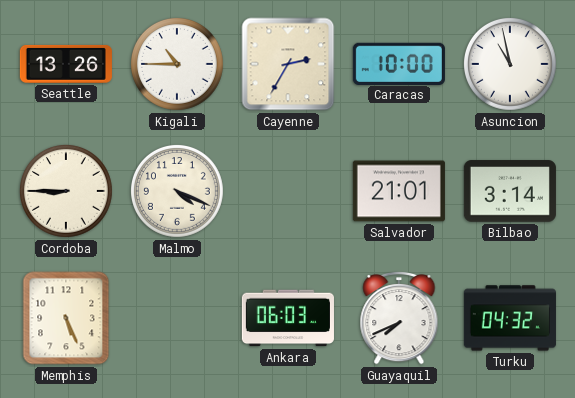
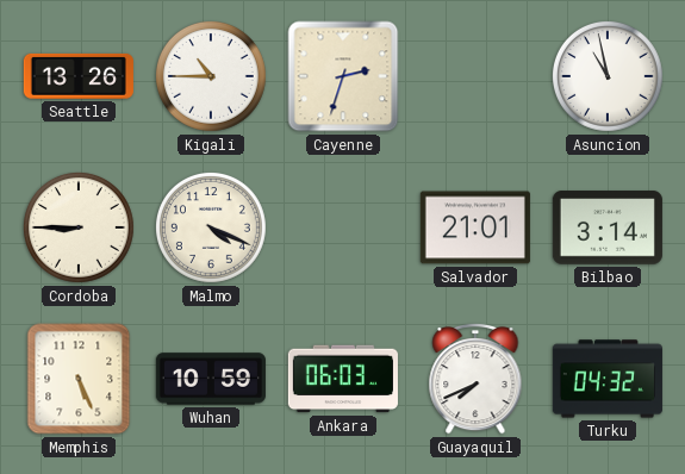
Cayenne: 2:35 -> 2:33
Caracas: 10:00 -> none
Wuhan: none -> 10:59
